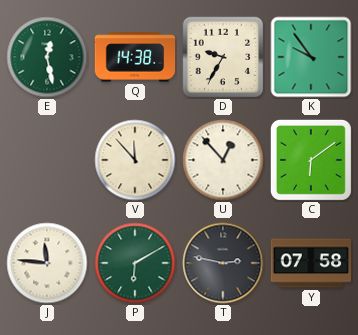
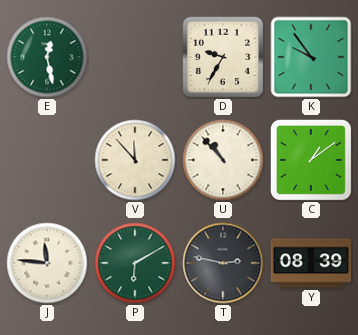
Q: 14:38 -> none
U: 12:53 -> 10:53
C: 6:09 -> 1:09
Y: 07:58 -> 08:39
